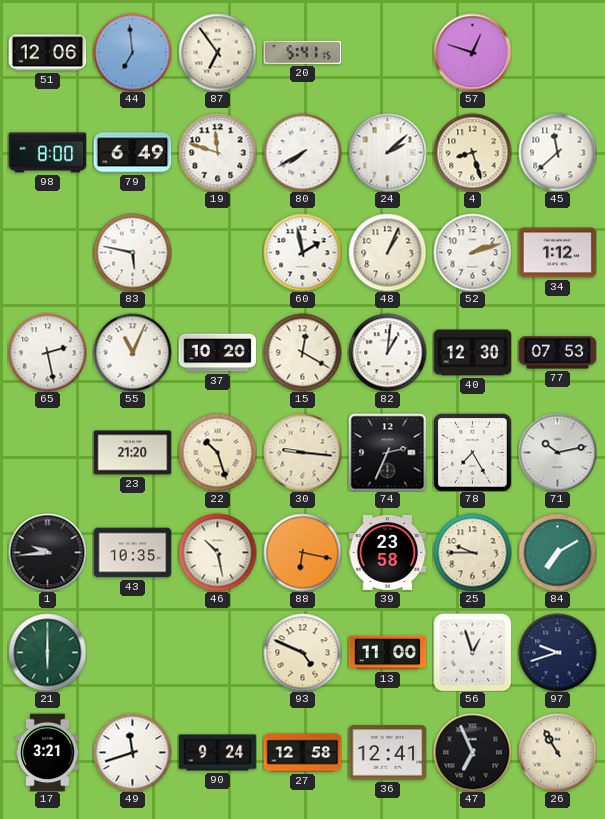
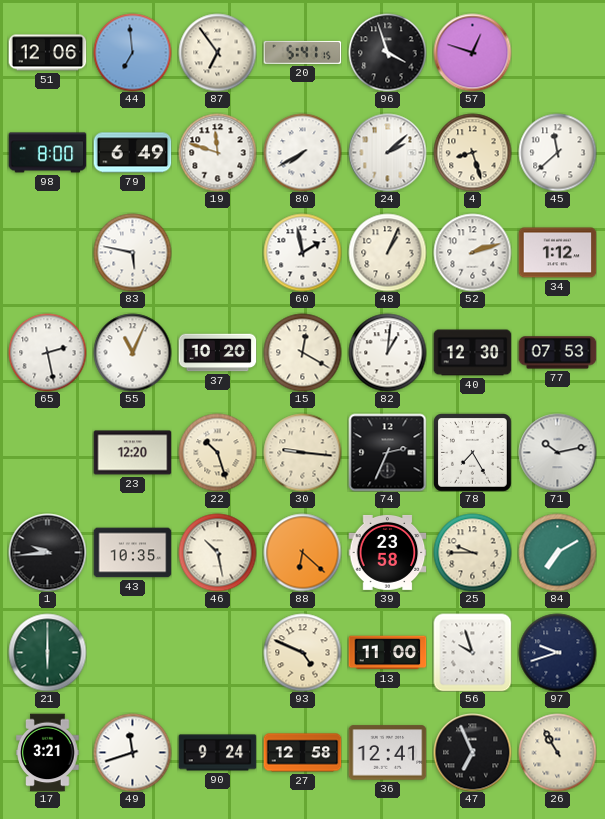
96: none -> 3:57
23: 21:20 -> 12:20
88: 6:17 -> 6:22
56: 12:57 -> 9:57
